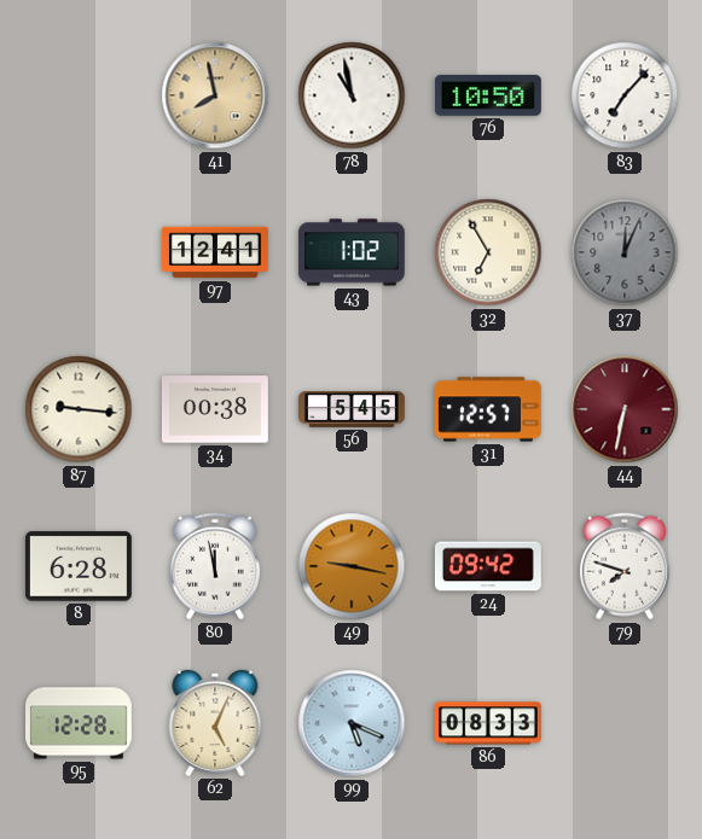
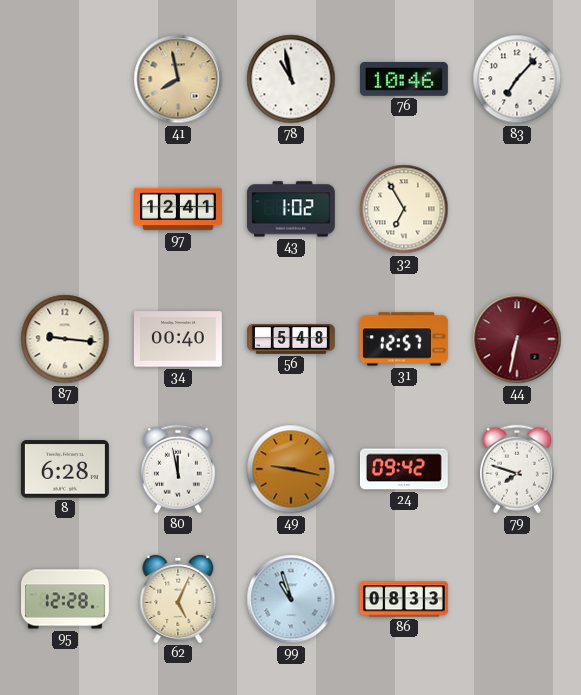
76: 10:50 -> 10:46
37: 12:04 -> none
34: 00:38 -> 00:40
56: 5:45 -> 5:48
99: 5:19 -> 10:57
